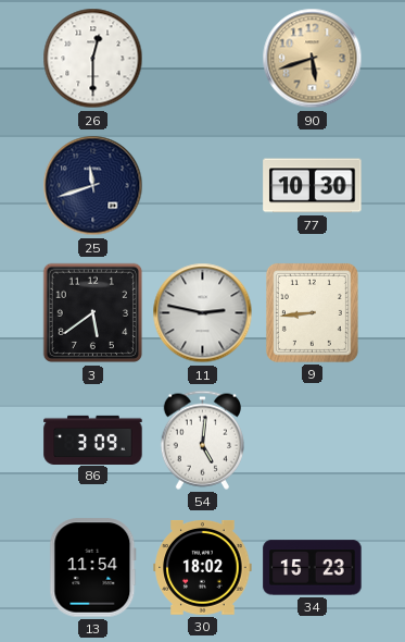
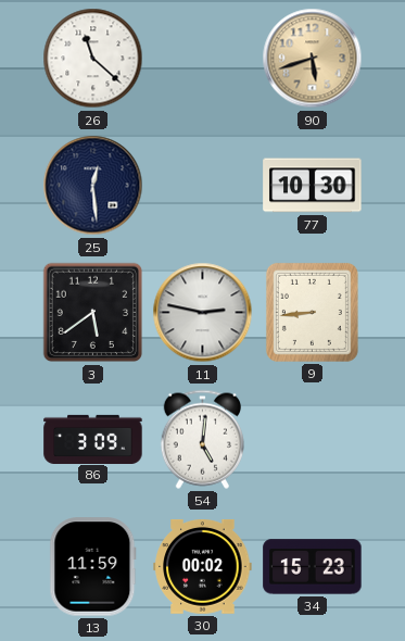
26: 12:30 -> 11:22
25: 11:42 -> 12:29
13: 11:54 -> 11:59
30: 18:02 -> 00:02
